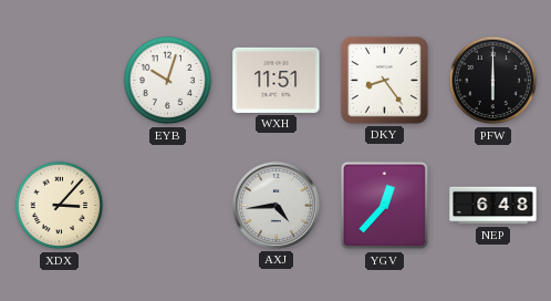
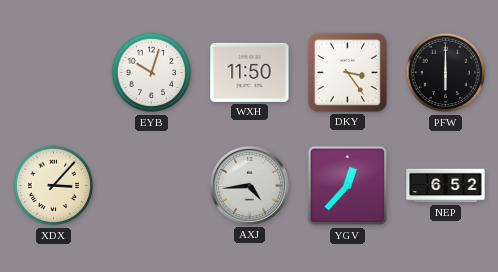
WXH: 11:51 -> 11:50
DKY: 8:24 -> 3:24
NEP: 6:48 -> 6:52
